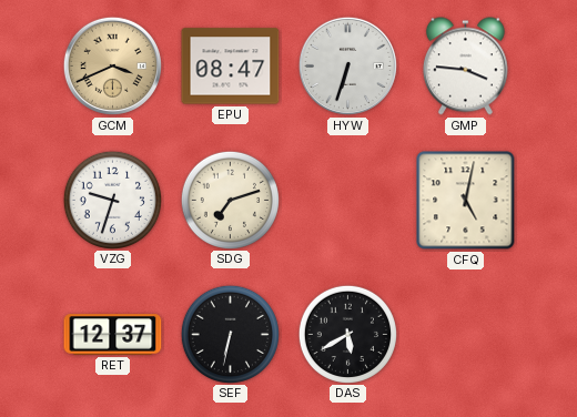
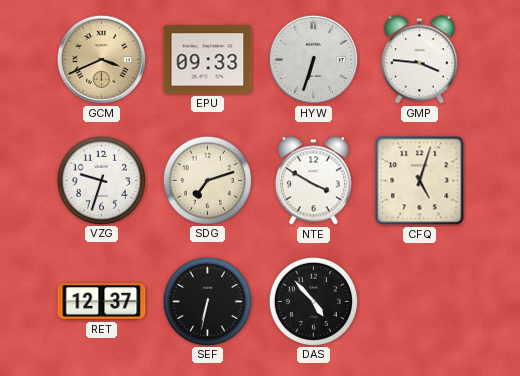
EPU: 08:47 -> 09:33
NTE: none -> 3:50
CFQ: 5:02 -> 5:03
DAS: 5:40 -> 4:53
